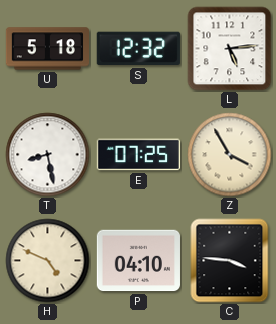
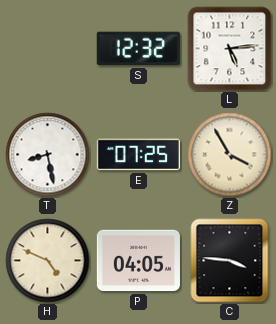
U: 5:18 -> none
P: 04:10 -> 04:05
